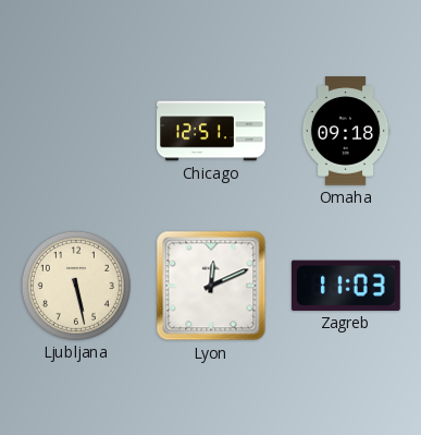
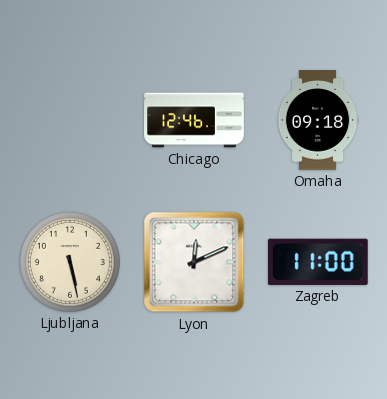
Chicago: 12:51 -> 12:46
Zagreb: 11:03 -> 11:00
